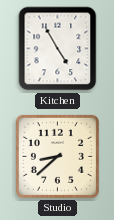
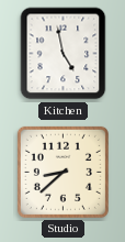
Kitchen: 4:55 -> 4:58
